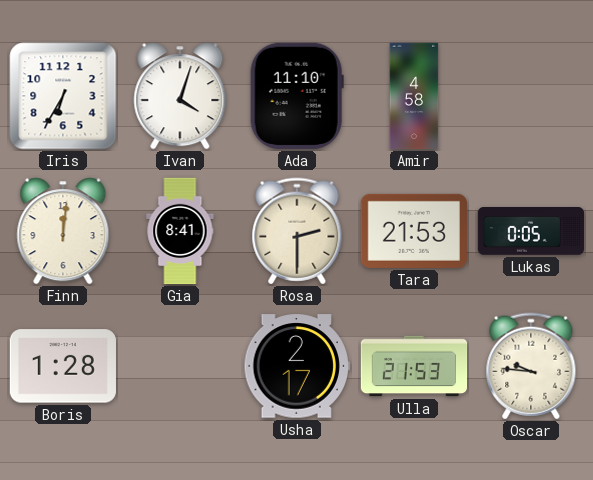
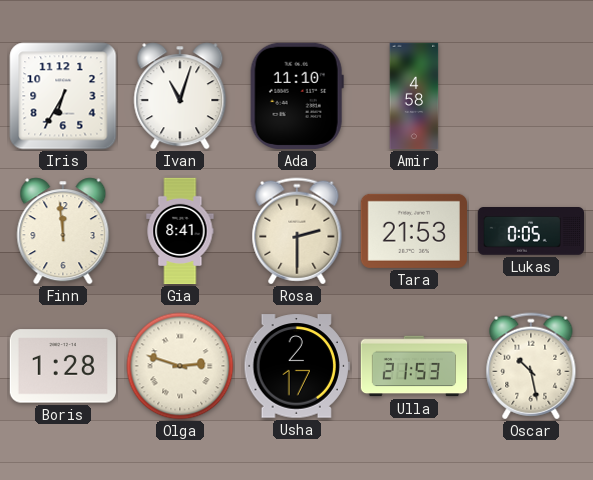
Ivan: 4:03 -> 11:03
Finn: 12:01 -> 11:59
Olga: none -> 2:48
Oscar: 9:46 -> 10:28
